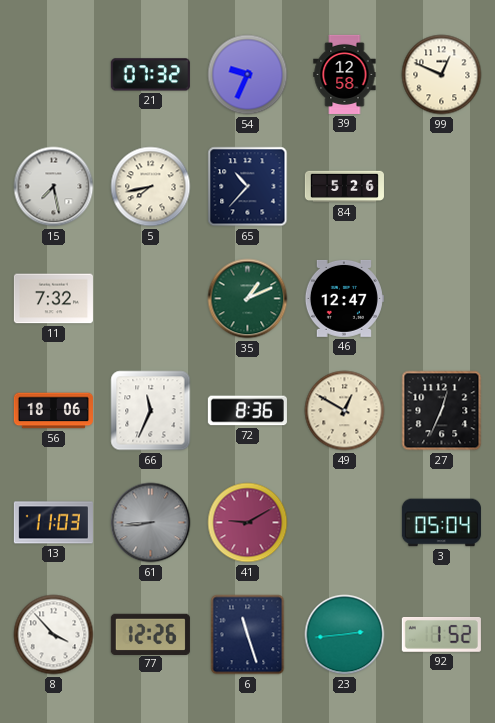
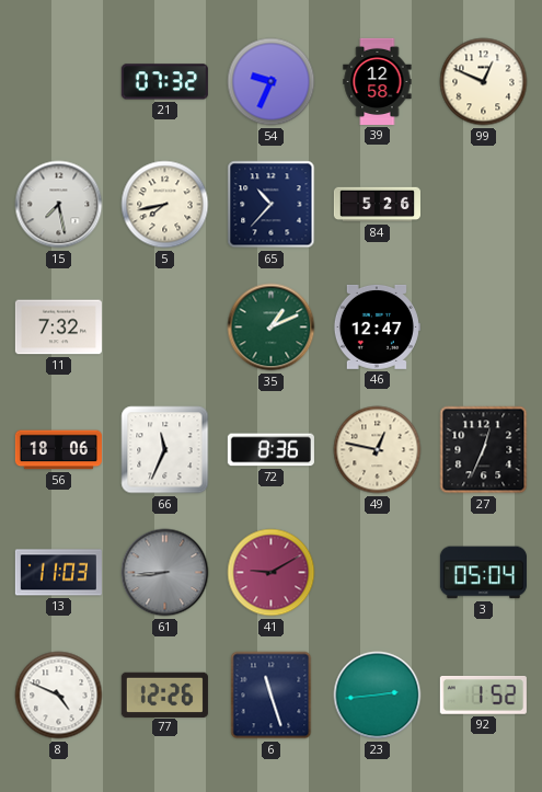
49: 12:50 -> 12:47
8: 3:53 -> 4:49
